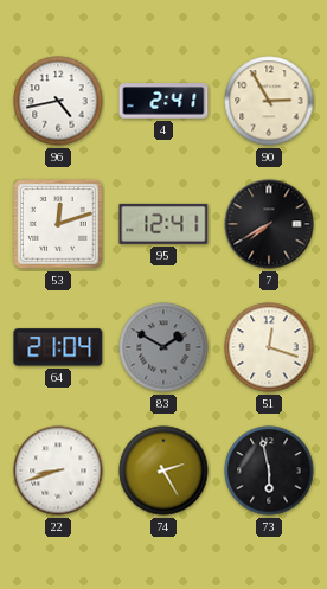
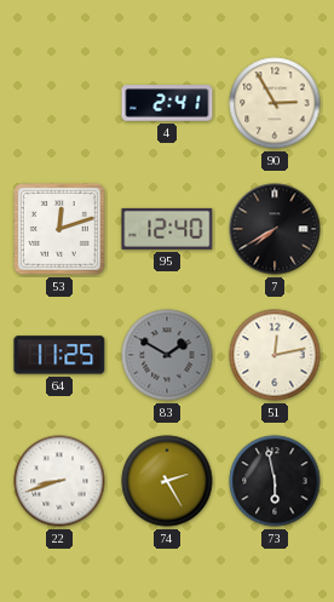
96: 4:43 -> none
95: 12:41 -> 12:40
64: 21:04 -> 11:25
51: 12:18 -> 12:13
